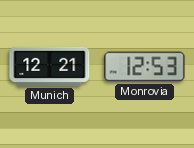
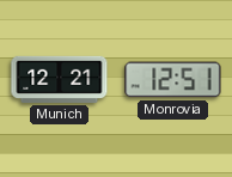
Monrovia: 12:53 -> 12:51
